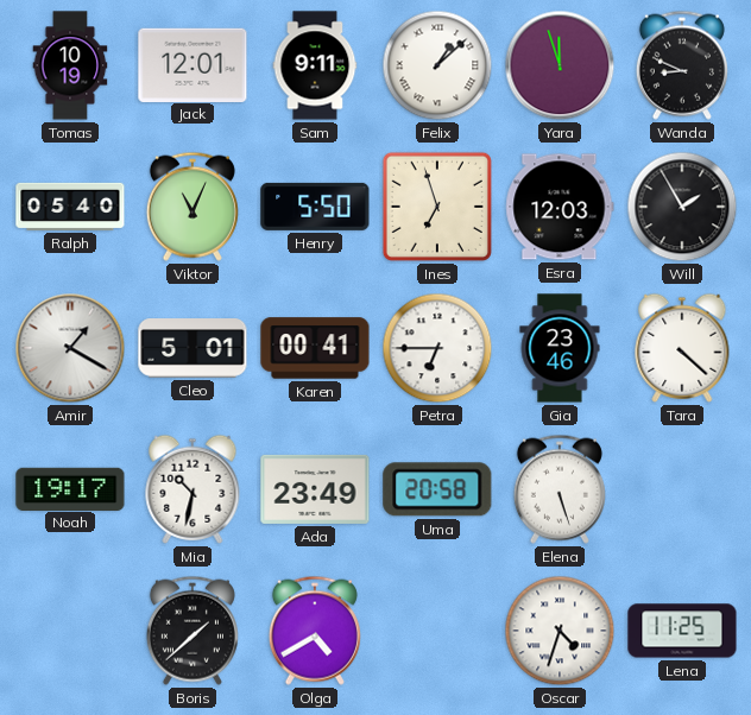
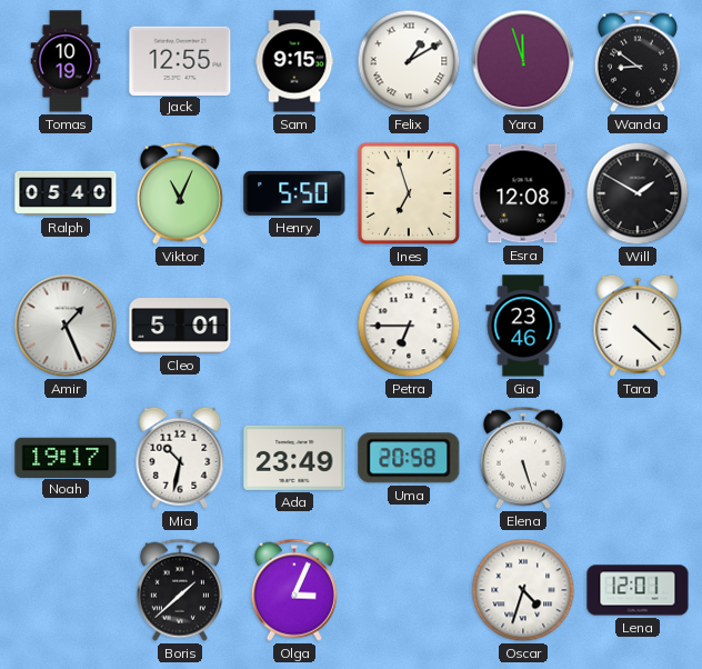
Jack: 12:01 -> 12:55
Sam: 9:11 -> 9:15
Felix: 1:08 -> 1:10
Wanda: 8:49 -> 8:51
Esra: 12:03 -> 12:08
Will: 1:55 -> 1:50
Amir: 1:20 -> 1:26
Karen: 00:41 -> none
Olga: 4:40 -> 3:04
Lena: 11:25 -> 12:01
